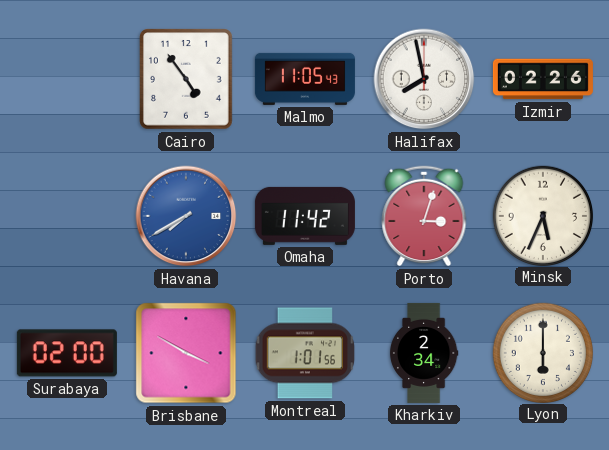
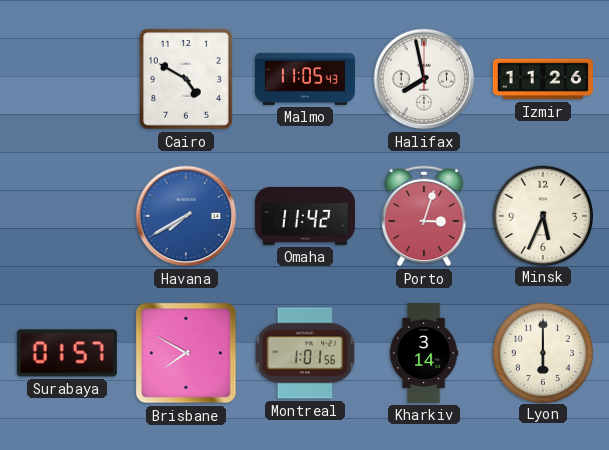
Cairo: 4:54 -> 4:50
Izmir: 02:26 -> 11:26
Surabaya: 02:00 -> 01:57
Brisbane: 3:50 -> 7:50
Kharkiv: 2:34 -> 3:14
